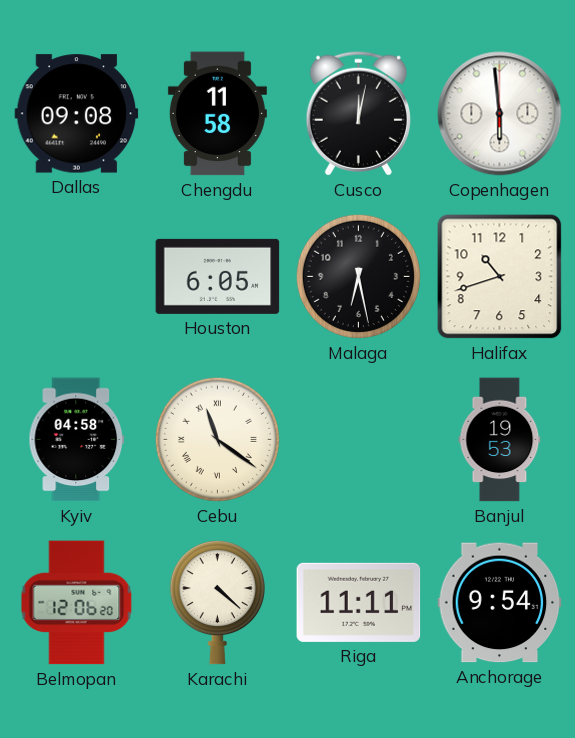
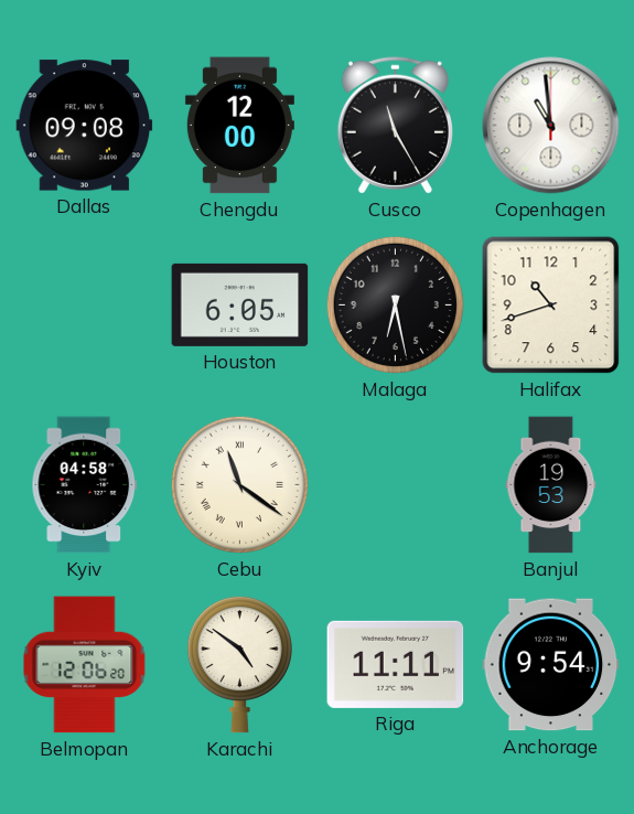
Chengdu: 11:58 -> 12:00
Cusco: 12:02 -> 11:25
Copenhagen: 5:59 -> 10:59
Karachi: 4:22 -> 4:51
